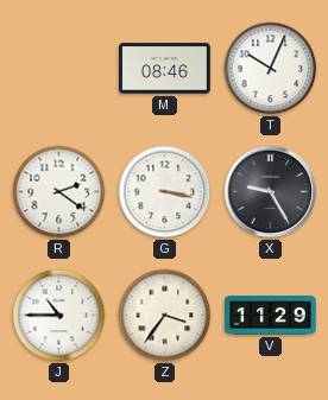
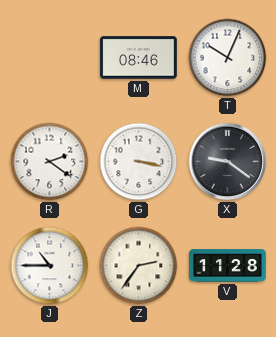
X: 9:25 -> 9:21
Z: 3:36 -> 2:36
V: 11:29 -> 11:28
